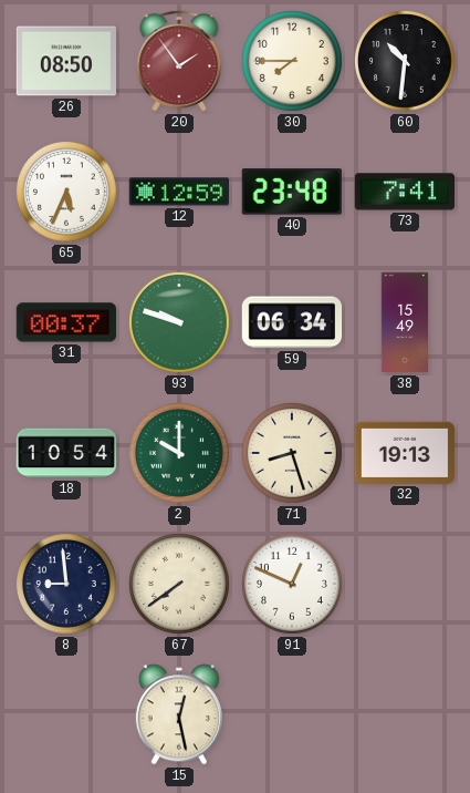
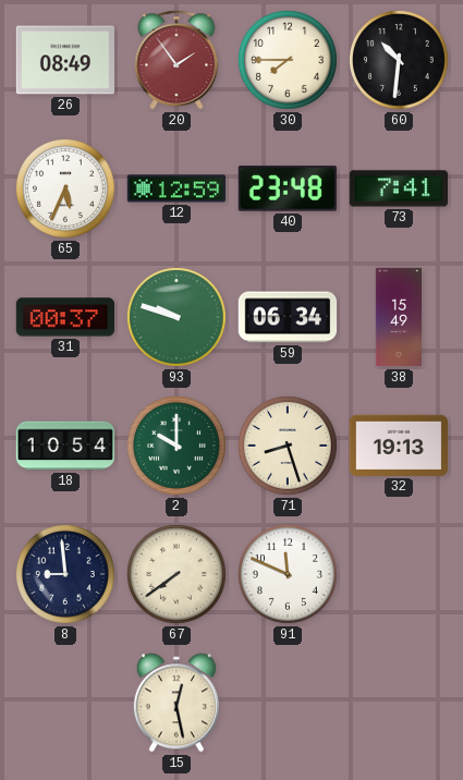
26: 08:50 -> 08:49
91: 12:49 -> 11:49
